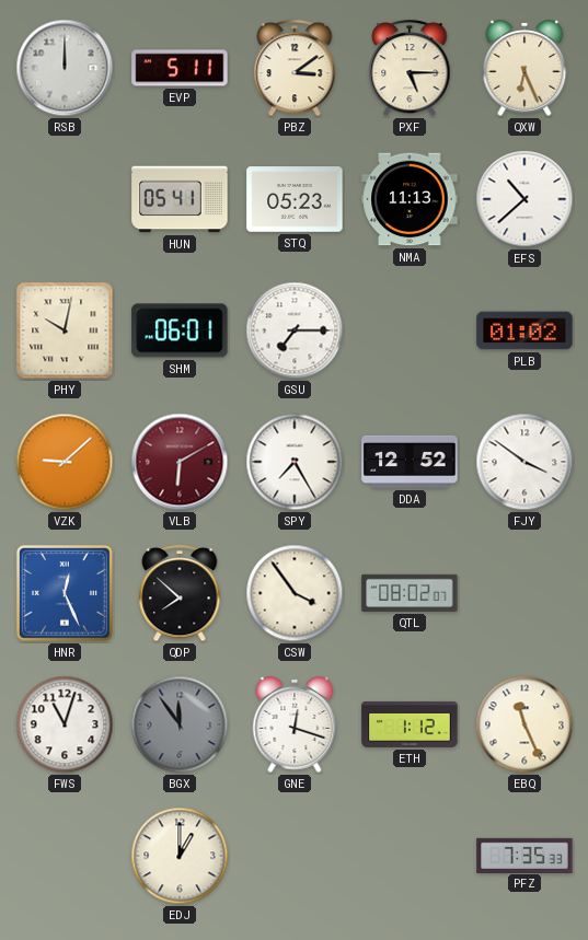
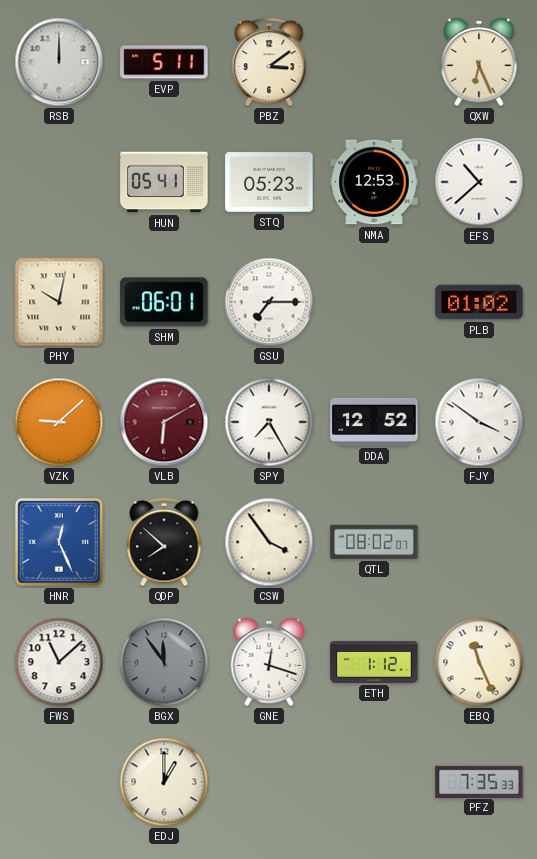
PXF: 5:15 -> none
NMA: 11:13 -> 12:53
FWS: 11:03 -> 11:08
